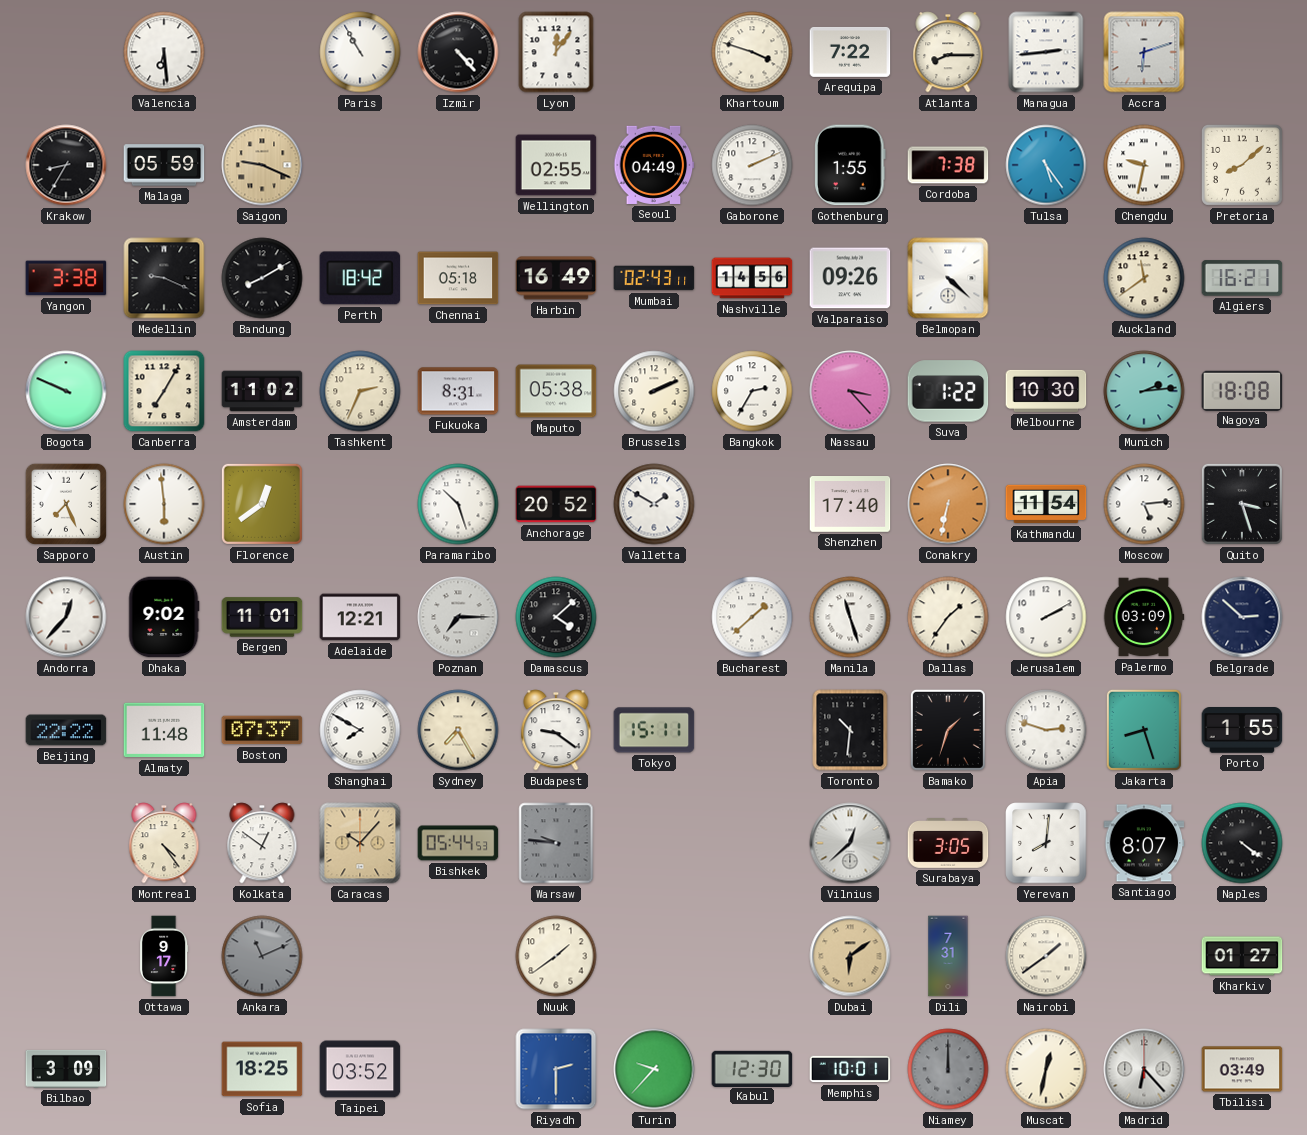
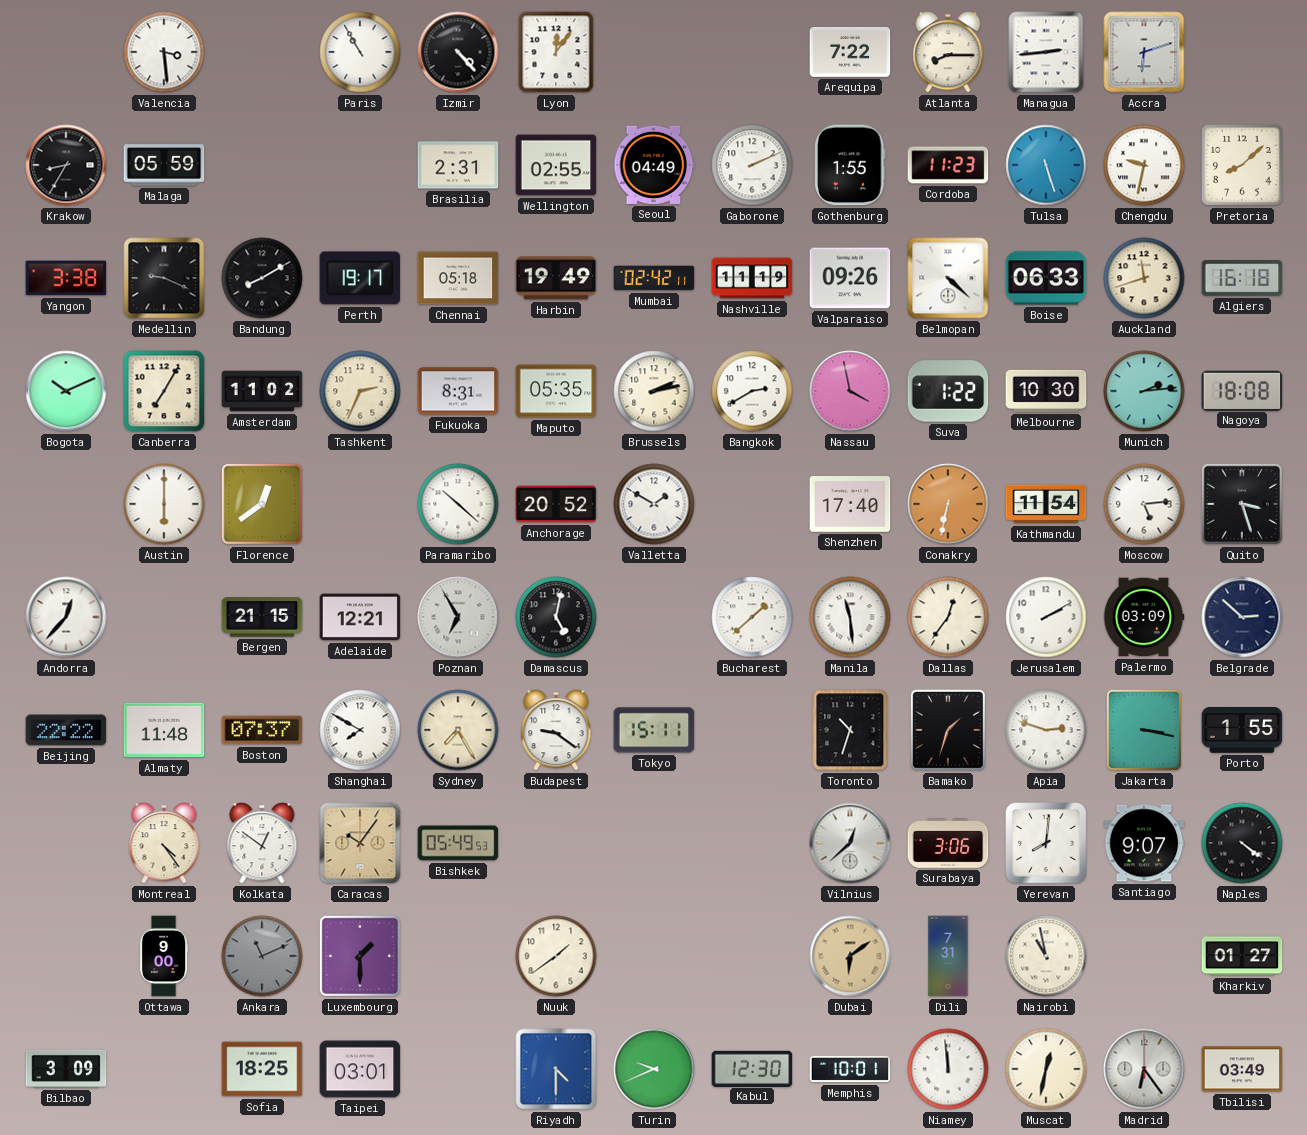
Valencia: 6:29 -> 3:29
Khartoum: 3:48 -> none
Saigon: 9:19 -> none
Brasilia: none -> 2:31
Cordoba: 7:38 -> 11:23
Tulsa: 5:24 -> 5:27
Perth: 18:42 -> 19:17
Harbin: 16:49 -> 19:49
Mumbai: 02:43 -> 02:42
Nashville: 14:56 -> 11:19
Boise: none -> 06:33
Auckland: 11:39 -> 11:42
Algiers: 16:21 -> 16:18
Bogota: 9:49 -> 10:11
Maputo: 05:38 -> 05:35
Brussels: 2:11 -> 2:13
Bangkok: 2:35 -> 2:40
Nassau: 3:23 -> 3:58
Sapporo: 7:26 -> none
Austin: 5:59 -> 6:00
Paramaribo: 10:27 -> 10:22
Dhaka: 9:02 -> none
Bergen: 11:01 -> 21:15
Poznan: 7:15 -> 6:55
Damascus: 4:08 -> 5:02
Manila: 11:27 -> 11:29
Dallas: 1:36 -> 12:36
Toronto: 10:31 -> 10:33
Jakarta: 8:27 -> 3:17
Caracas: 10:07 -> 10:06
Bishkek: 05:44 -> 05:49
Warsaw: 9:46 -> none
Surabaya: 3:05 -> 3:06
Santiago: 8:07 -> 9:07
Ottawa: 9:17 -> 9:00
Luxembourg: none -> 1:30
Nairobi: 1:39 -> 10:58
Taipei: 03:52 -> 03:01
Riyadh: 2:30 -> 4:30
Turin: 9:37 -> 9:41
Niamey: 12:00 -> 11:59
Niamey dial: grey -> white
Madrid: 6:23 -> 6:24
